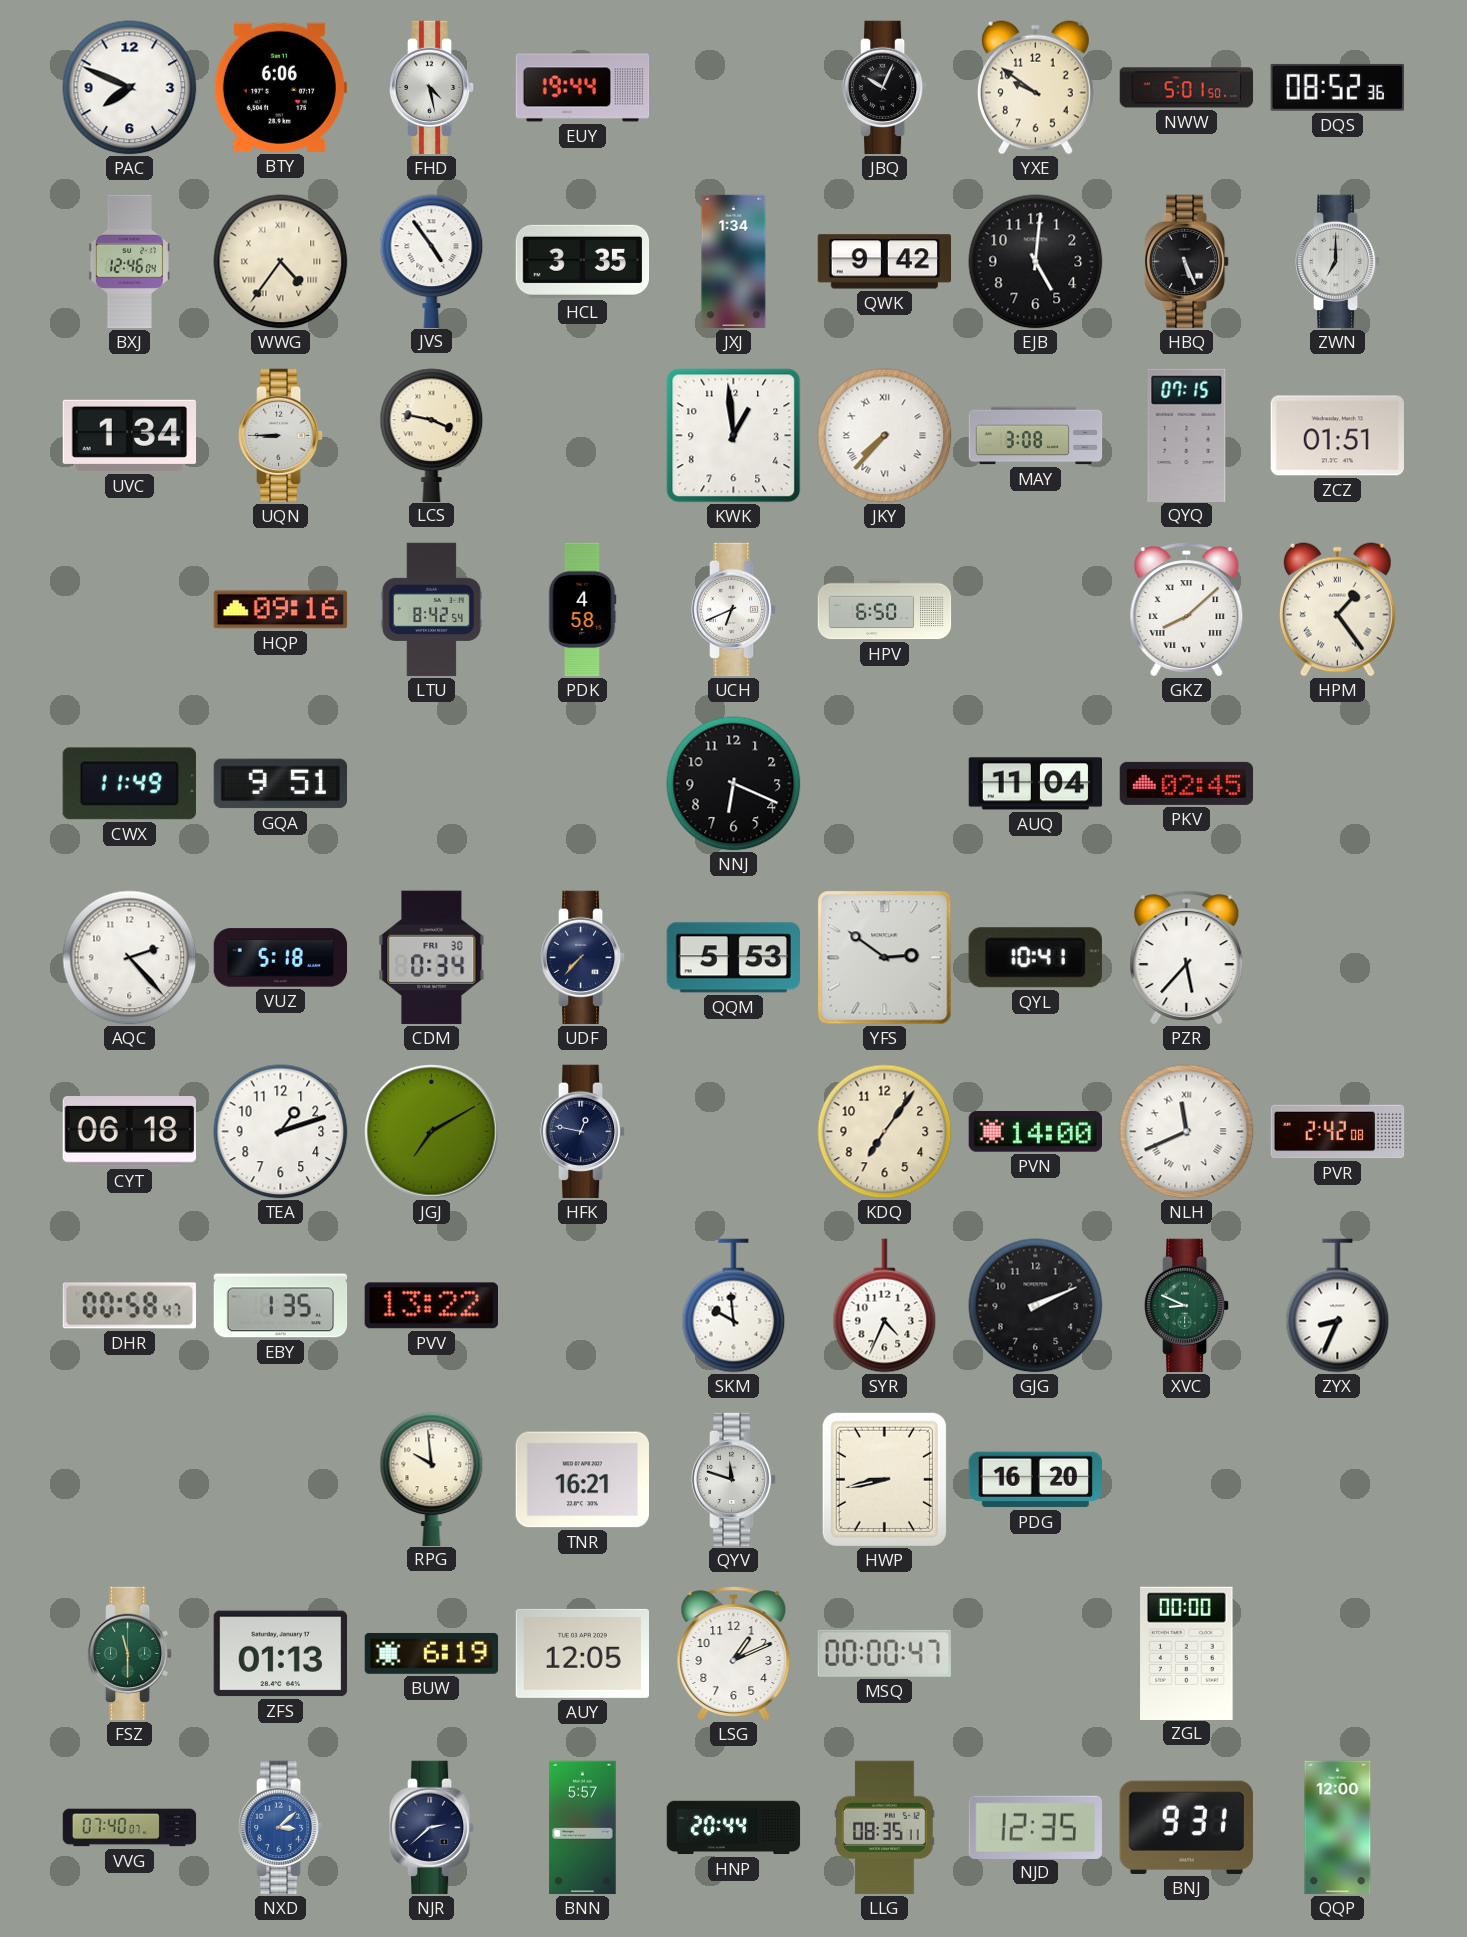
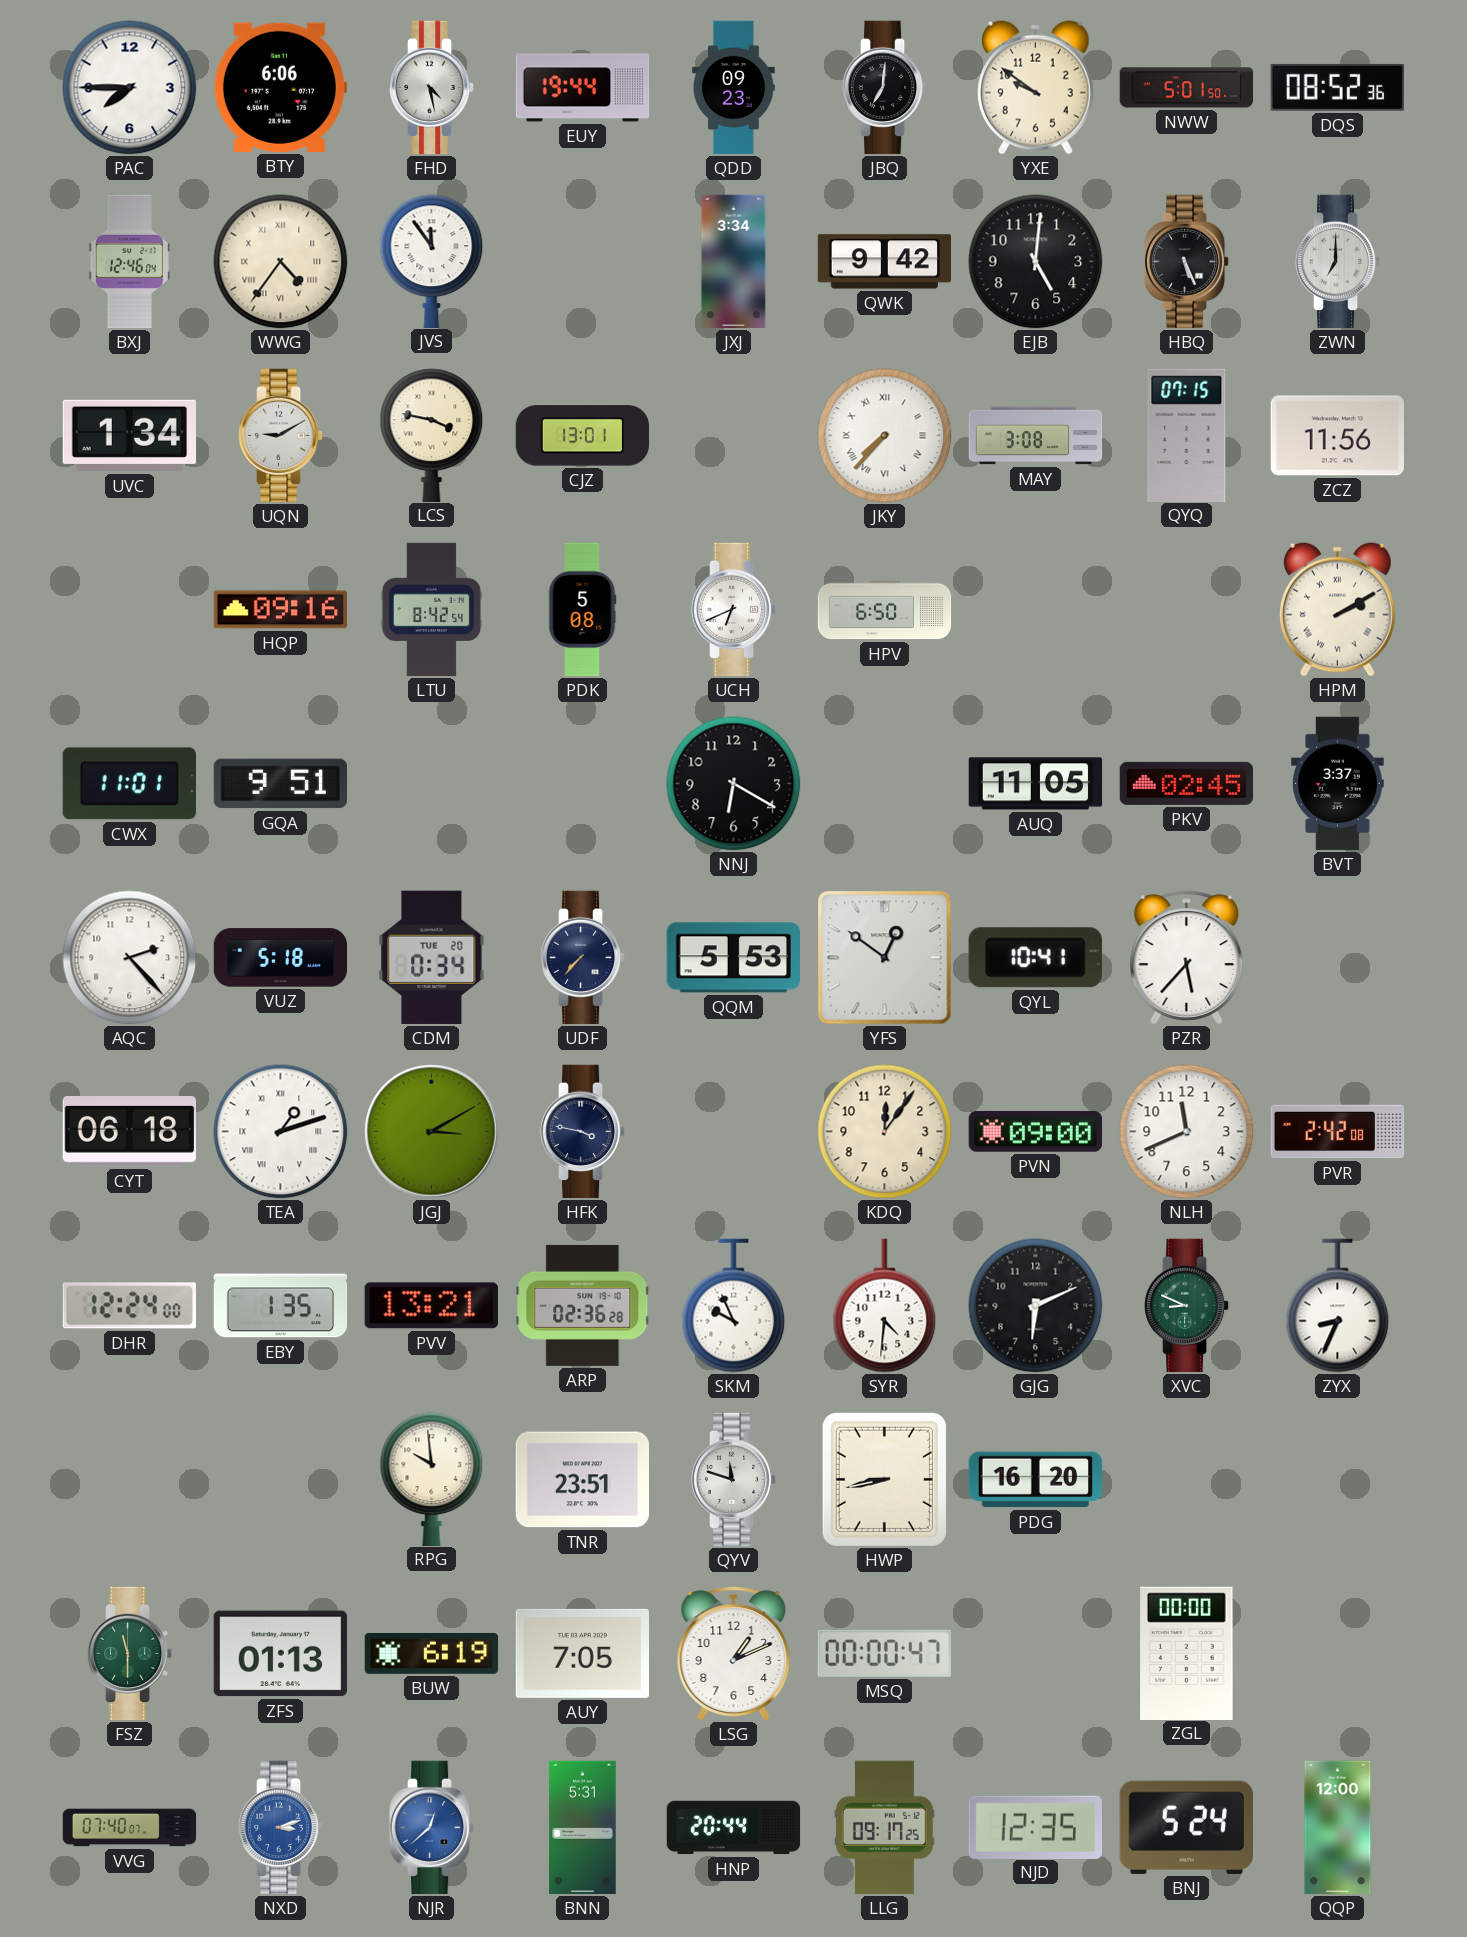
PAC: 7:49 -> 7:45
QDD: none -> 09:23
JBQ: 10:04 -> 7:01
JVS: 4:54 -> 11:54
HCL: 3:35 -> none
JXJ: 1:34 -> 3:34
UQN: 8:45 -> 9:10
CJZ: none -> 13:01
KWK: 12:59 -> none
ZCZ: 01:51 -> 11:56
PDK: 4:58 -> 5:08
GKZ: 8:08 -> none
HPM: 1:24 -> 2:10
CWX: 11:49 -> 11:01
NNJ: 6:19 -> 6:20
AUQ: 11:04 -> 11:05
BVT: none -> 3:37
CDM date: FRI 30 -> TUE 20
YFS: 2:51 -> 12:51
TEA numerals: Arabic -> Roman
JGJ: 7:10 -> 3:10
HFK: 12:47 -> 3:47
KDQ: 7:06 -> 12:06
PVN: 14:00 -> 09:00
NLH numerals: Roman -> Arabic
DHR: 00:58 -> 12:24
PVV: 13:22 -> 13:21
ARP: none -> 02:36
SKM: 9:59 -> 9:56
SYR: 4:34 -> 4:31
GJG: 2:11 -> 6:11
TNR: 16:21 -> 23:51
AUY: 12:05 -> 7:05
NXD: 3:08 -> 3:12
NJR: 2:38 -> 12:38
NJR dial: navy -> blue
BNN: 5:57 -> 5:31
LLG: 08:35 -> 09:17
BNJ: 9:31 -> 5:24
